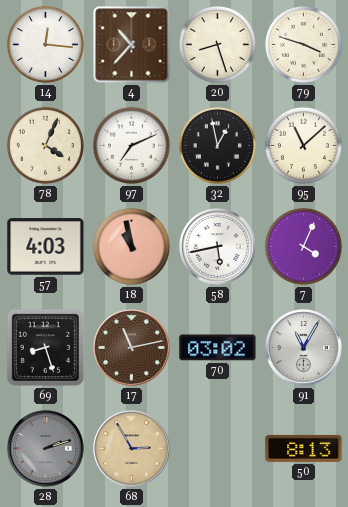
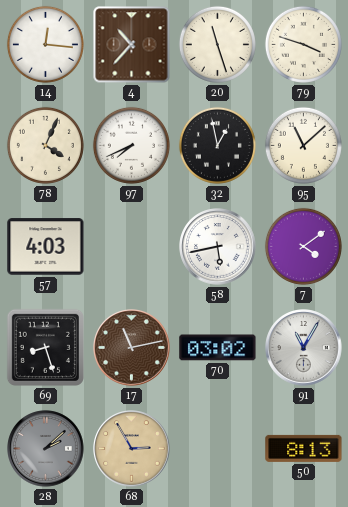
20: 8:27 -> 11:27
97: 7:11 -> 7:41
18: 10:58 -> none
7: 4:04 -> 4:09
28: 2:12 -> 2:08
